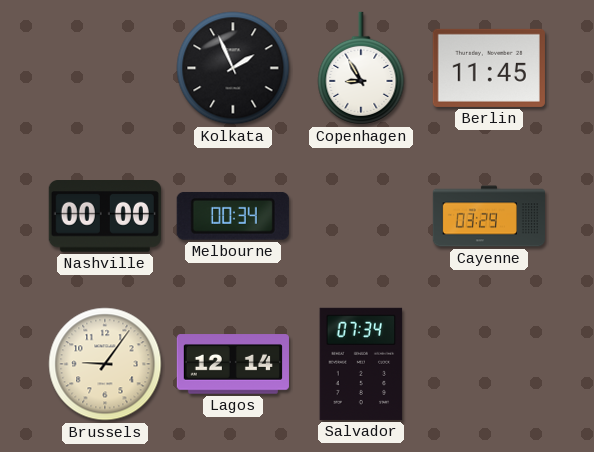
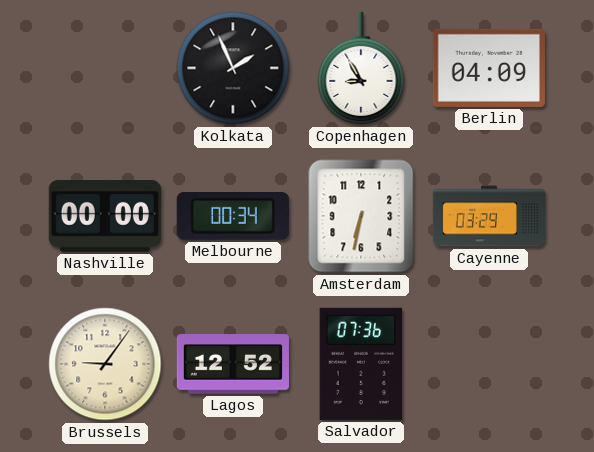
Berlin: 11:45 -> 04:09
Amsterdam: none -> 6:32
Lagos: 12:14 -> 12:52
Salvador: 07:34 -> 07:36
